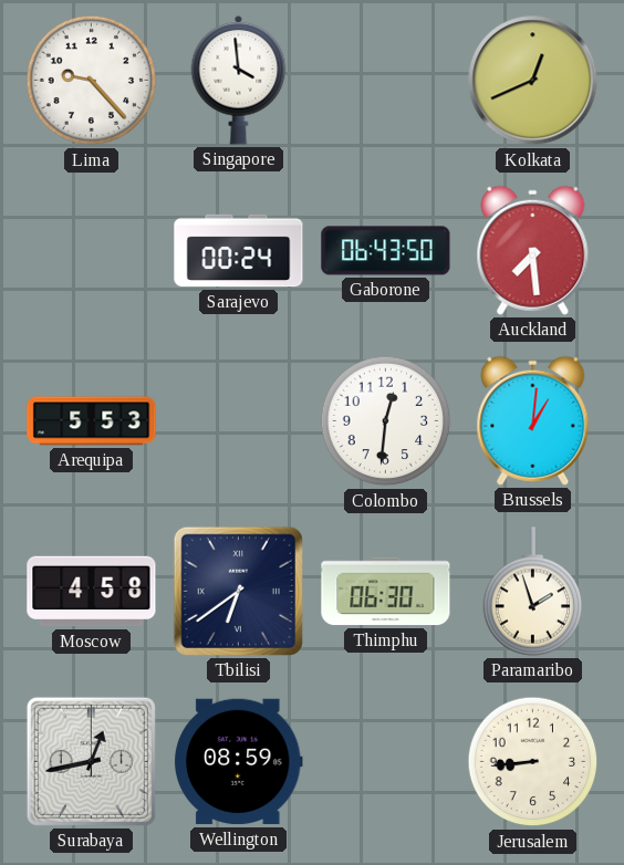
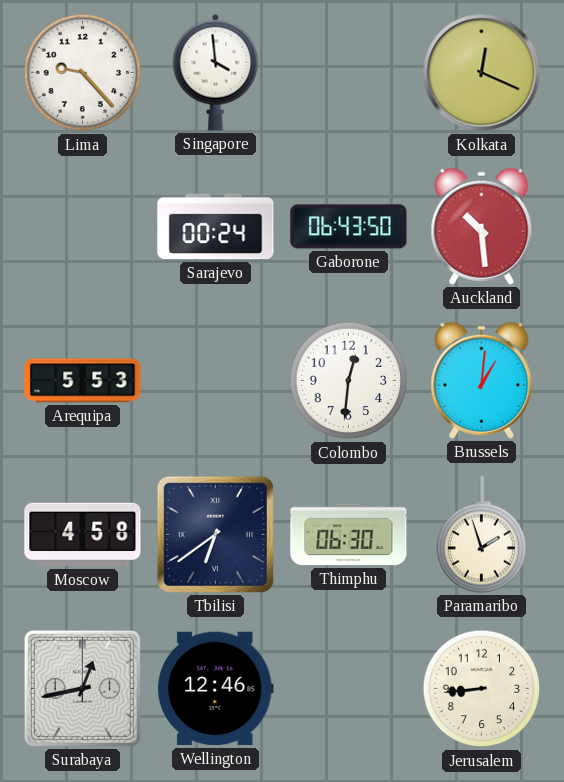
Kolkata: 12:41 -> 12:19
Auckland: 7:29 -> 10:29
Wellington: 08:59 -> 12:46
